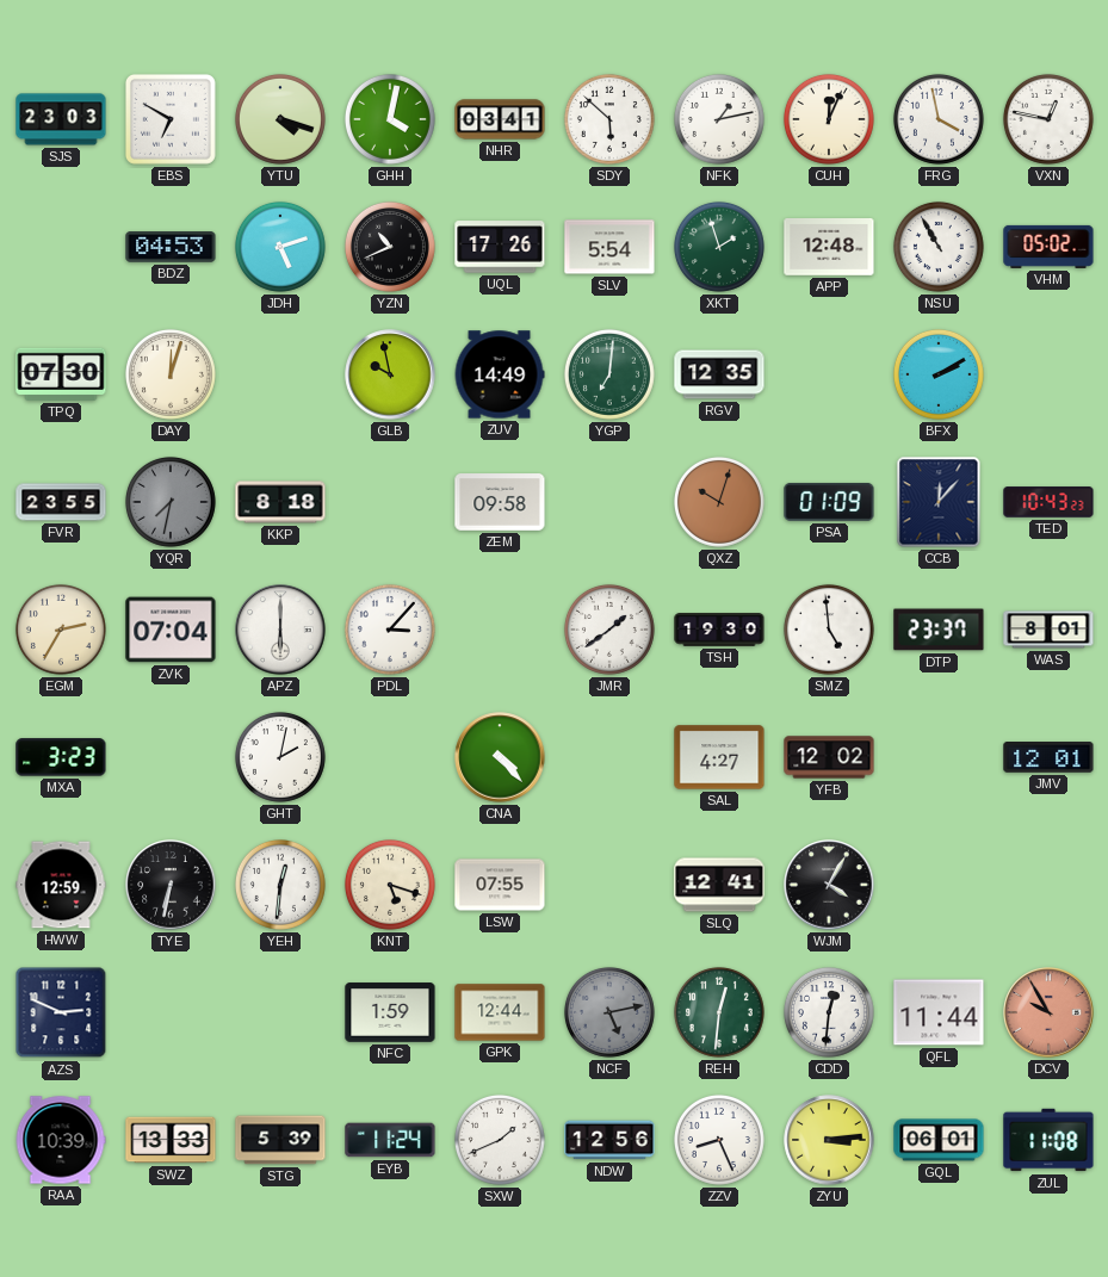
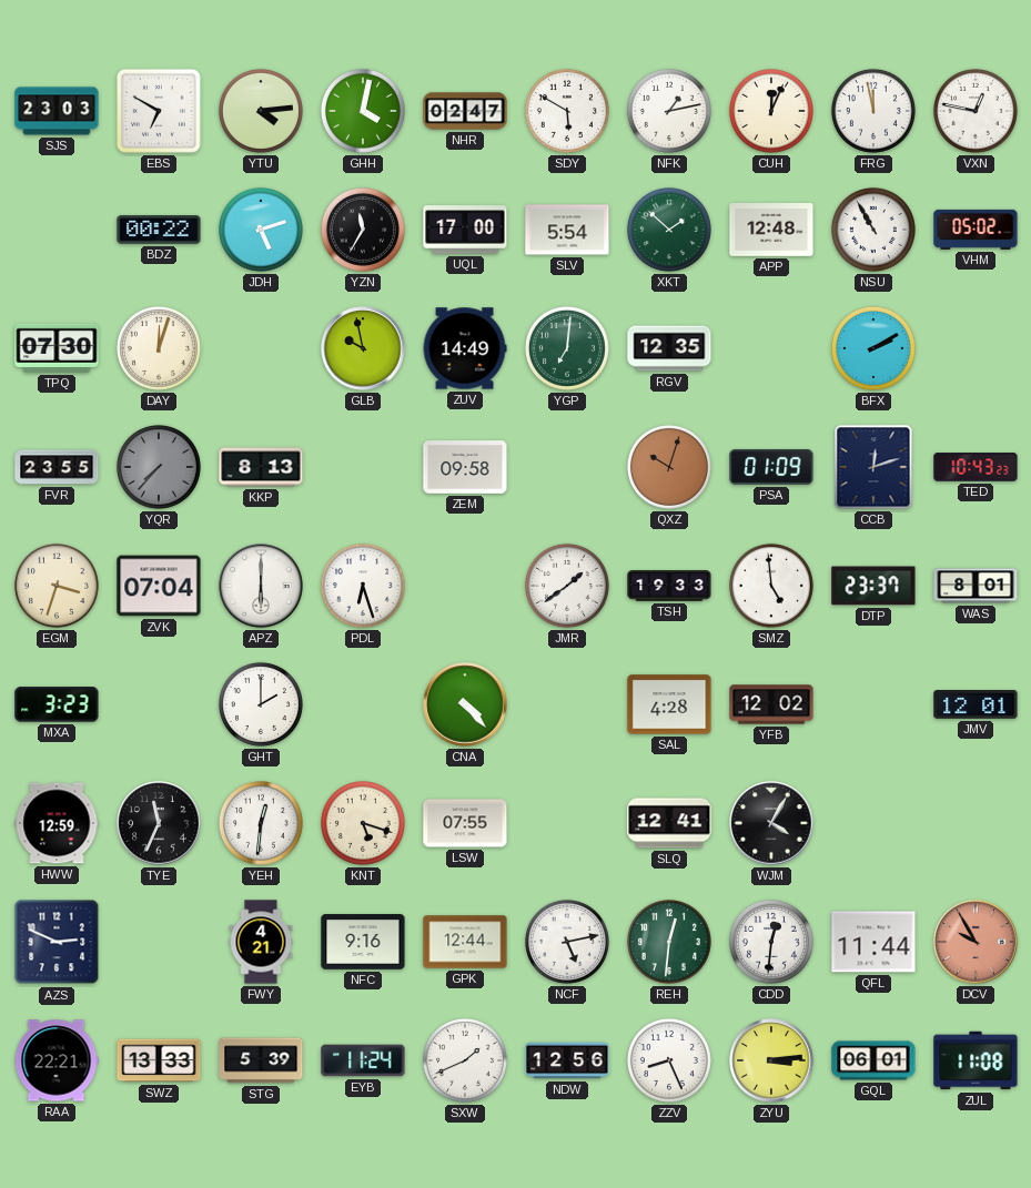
YTU: 4:18 -> 4:14
NHR: 03:41 -> 02:47
SDY: 5:52 -> 5:50
FRG: 3:58 -> 11:58
BDZ: 04:53 -> 00:22
YZN: 10:41 -> 11:35
UQL: 17:26 -> 17:00
XKT: 1:57 -> 1:52
YQR: 7:32 -> 7:37
KKP: 8:18 -> 8:13
CCB: 12:07 -> 12:12
EGM: 2:35 -> 3:33
PDL: 3:07 -> 6:27
TSH: 19:30 -> 19:33
GHT: 2:02 -> 2:00
SAL: 4:27 -> 4:28
TYE: 6:32 -> 11:34
FWY: none -> 4:21
NFC: 1:59 -> 9:16
NCF dial: grey -> white
RAA: 10:39 -> 22:21
